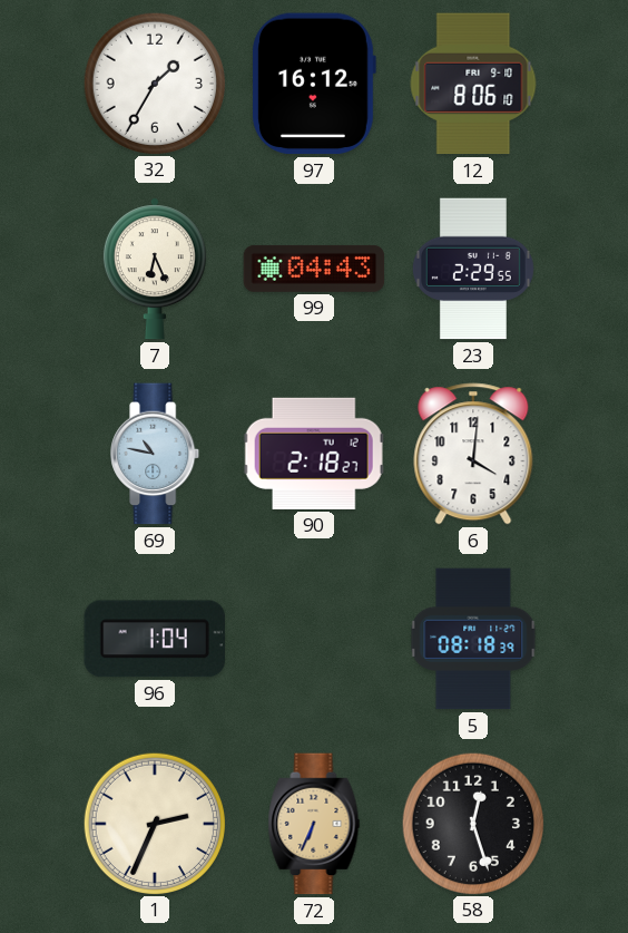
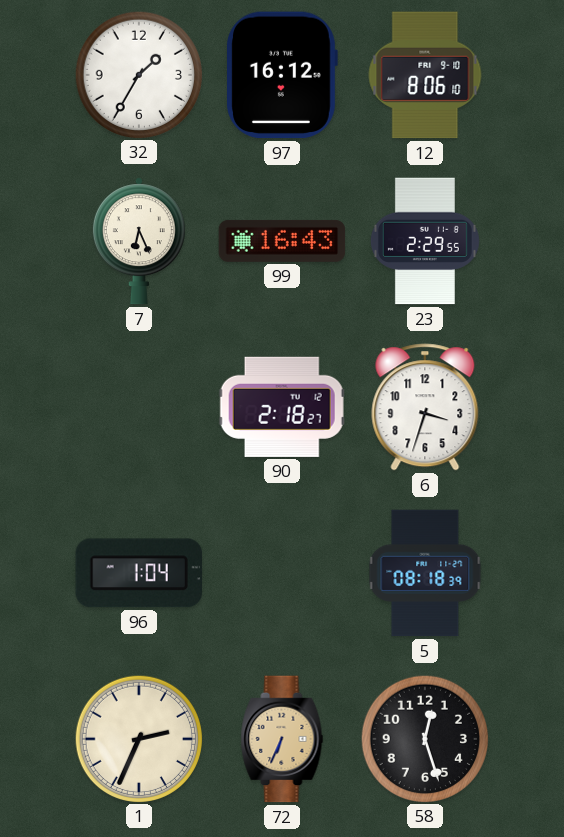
99: 04:43 -> 16:43
69: 10:47 -> none
6: 4:01 -> 3:33
